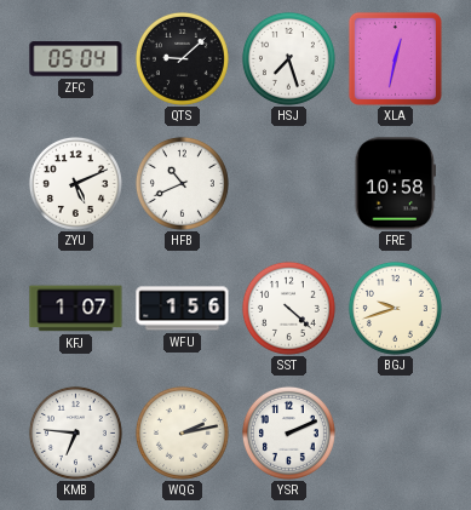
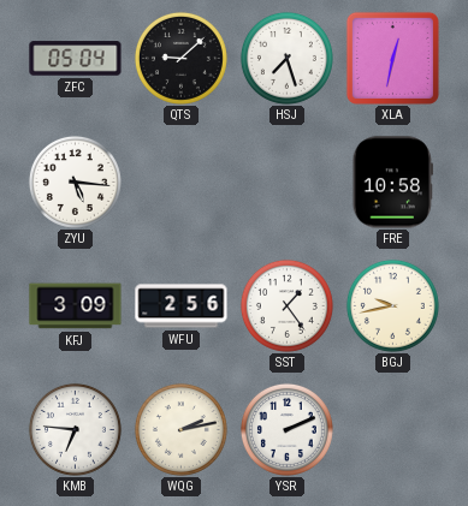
ZYU: 5:11 -> 5:16
HFB: 10:41 -> none
KFJ: 1:07 -> 3:09
WFU: 1:56 -> 2:56
SST: 4:22 -> 1:24
BGJ: 9:42 -> 9:43
